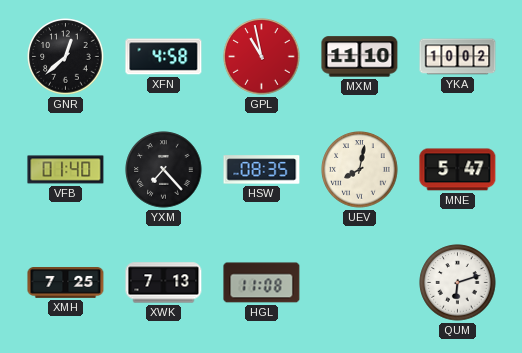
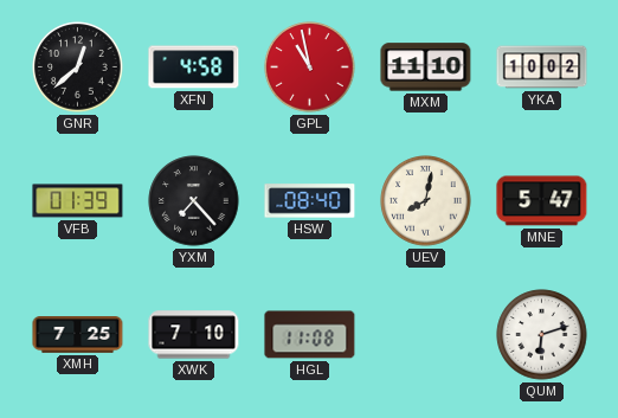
VFB: 01:40 -> 01:39
HSW: 08:35 -> 08:40
XWK: 7:13 -> 7:10
